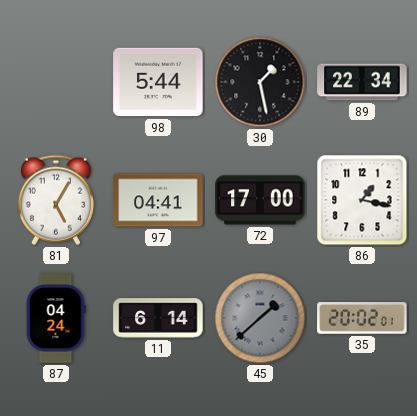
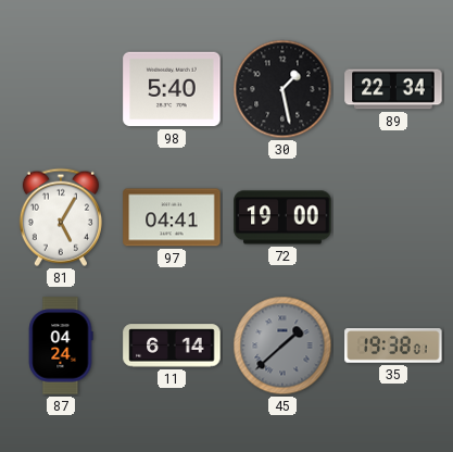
98: 5:44 -> 5:40
72: 17:00 -> 19:00
86: 1:17 -> none
35: 20:02 -> 19:38
